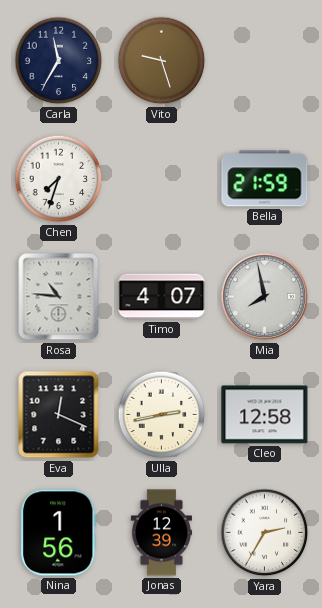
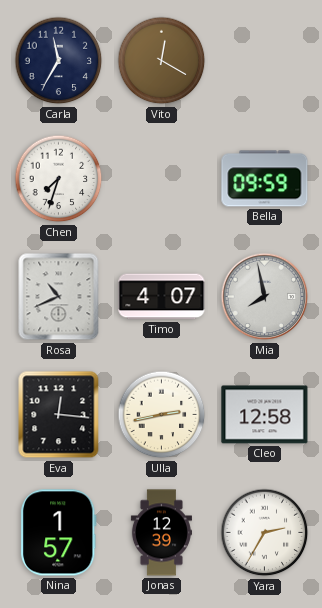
Vito: 9:27 -> 12:20
Bella: 21:59 -> 09:59
Rosa: 10:46 -> 10:41
Eva: 12:19 -> 12:16
Nina: 1:56 -> 1:57
